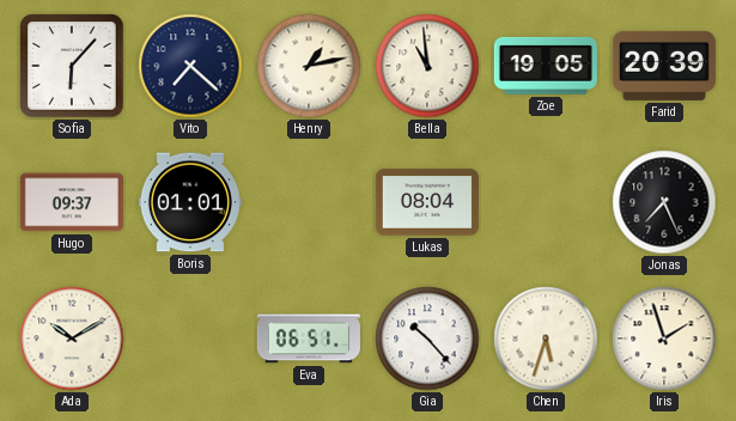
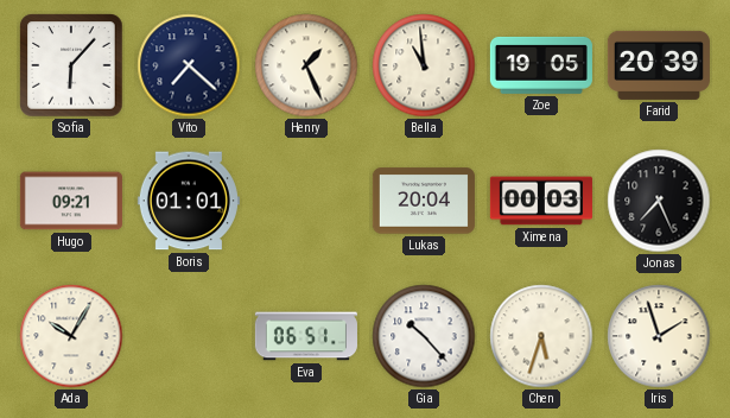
Henry: 1:13 -> 1:26
Hugo: 09:37 -> 09:21
Lukas: 08:04 -> 20:04
Ximena: none -> 00:03
Ada: 10:10 -> 10:05
